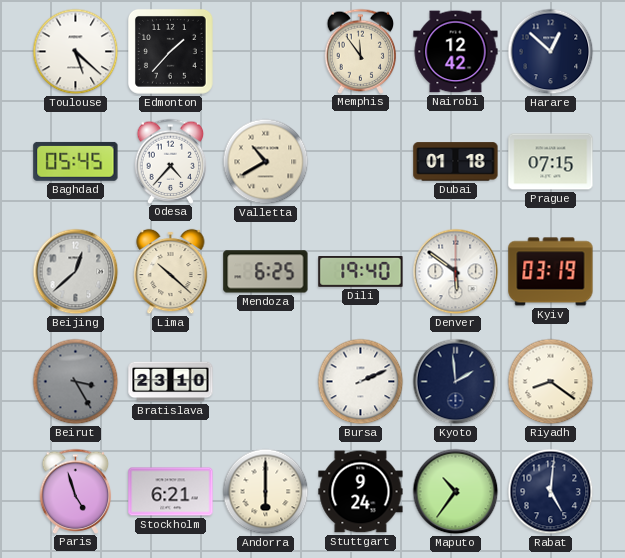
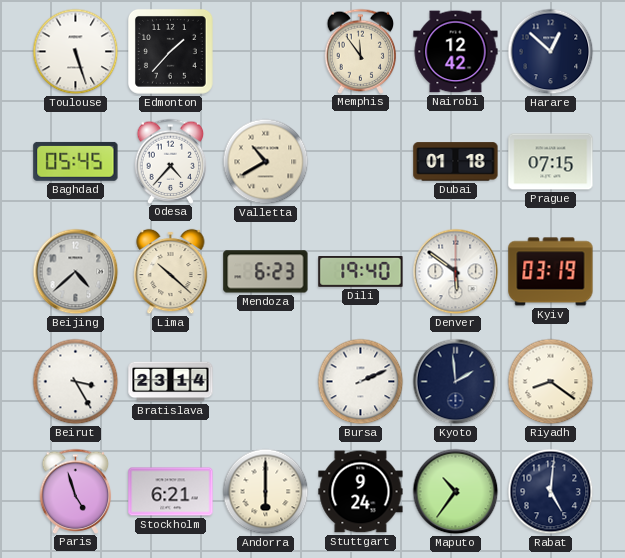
Toulouse: 5:22 -> 5:27
Beijing: 12:38 -> 4:38
Mendoza: 6:25 -> 6:23
Beirut dial: grey -> white
Bratislava: 23:10 -> 23:14
